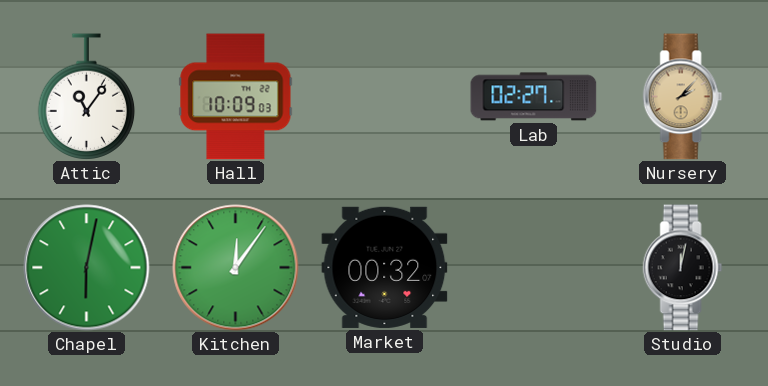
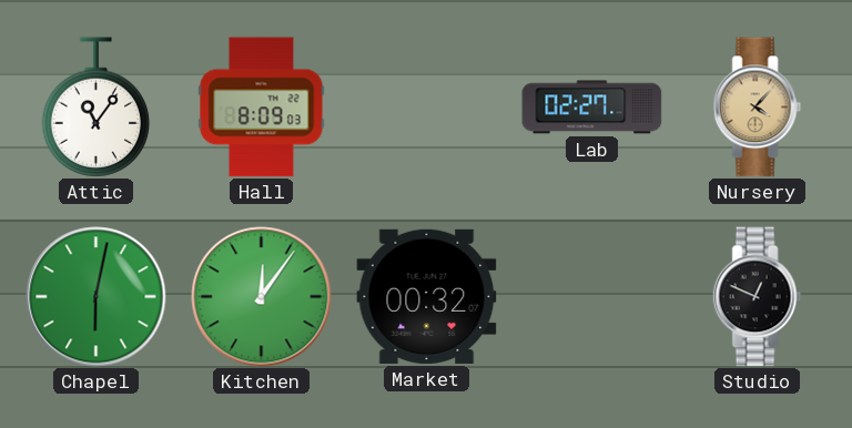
Hall: 10:09 -> 8:09
Nursery: 2:07 -> 4:07
Studio: 12:02 -> 12:49
